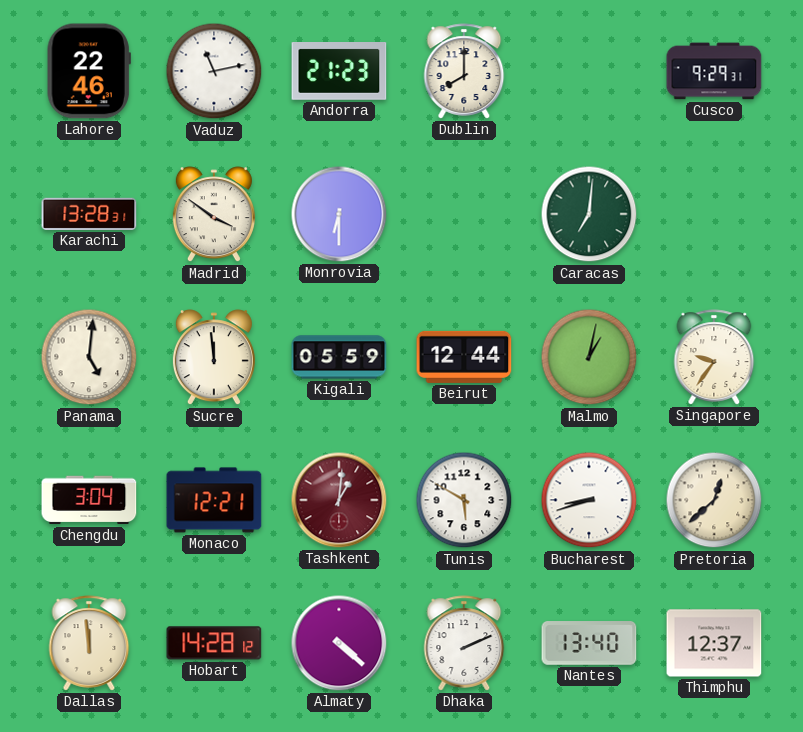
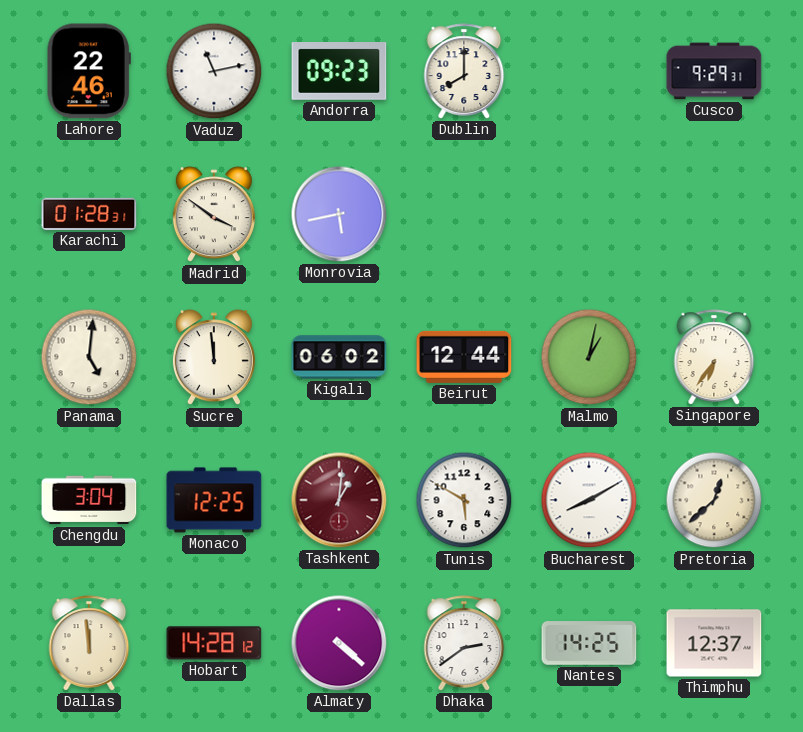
Andorra: 21:23 -> 09:23
Karachi: 13:28 -> 01:28
Monrovia: 6:30 -> 5:43
Caracas: 7:01 -> none
Kigali: 05:59 -> 06:02
Singapore: 9:36 -> 6:36
Monaco: 12:21 -> 12:25
Bucharest: 8:42 -> 8:10
Dhaka: 2:11 -> 2:39
Nantes: 13:40 -> 14:25
